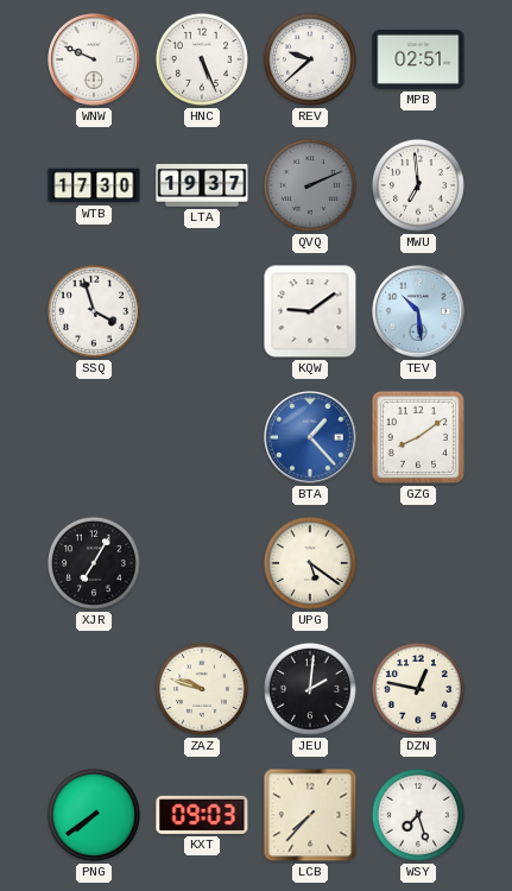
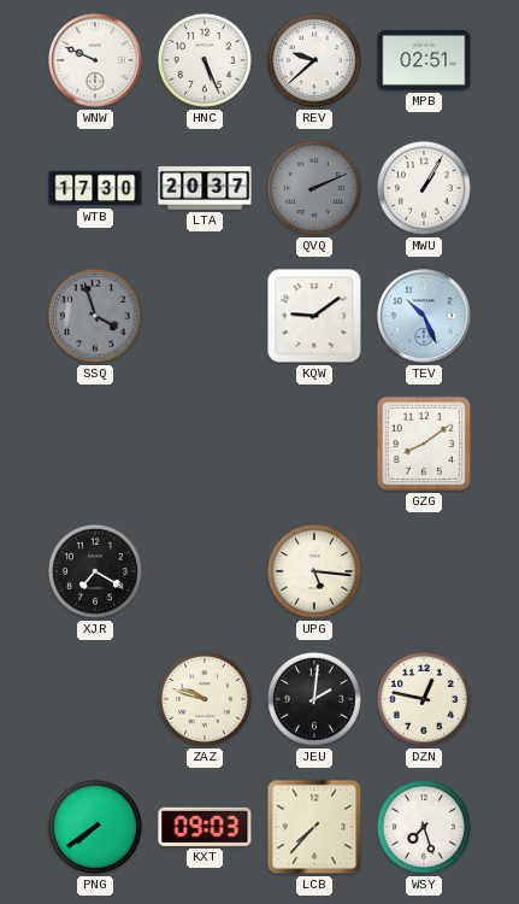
LTA: 19:37 -> 20:37
MWU: 6:59 -> 1:05
SSQ dial: white -> grey
TEV: 10:29 -> 10:26
BTA: 1:23 -> none
XJR: 7:05 -> 7:20
UPG: 5:21 -> 5:16
